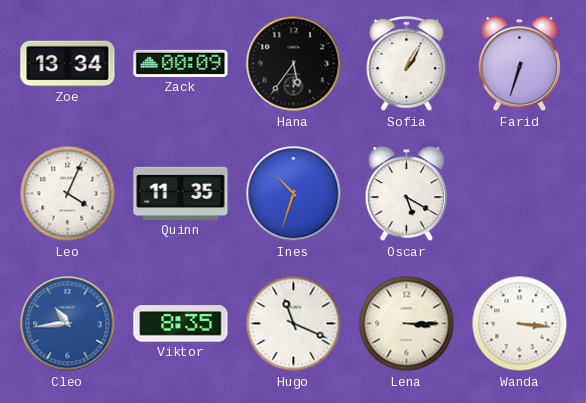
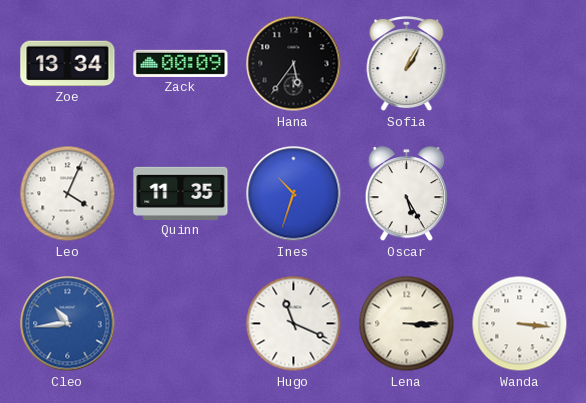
Farid: 6:33 -> none
Oscar: 5:20 -> 5:25
Viktor: 8:35 -> none
